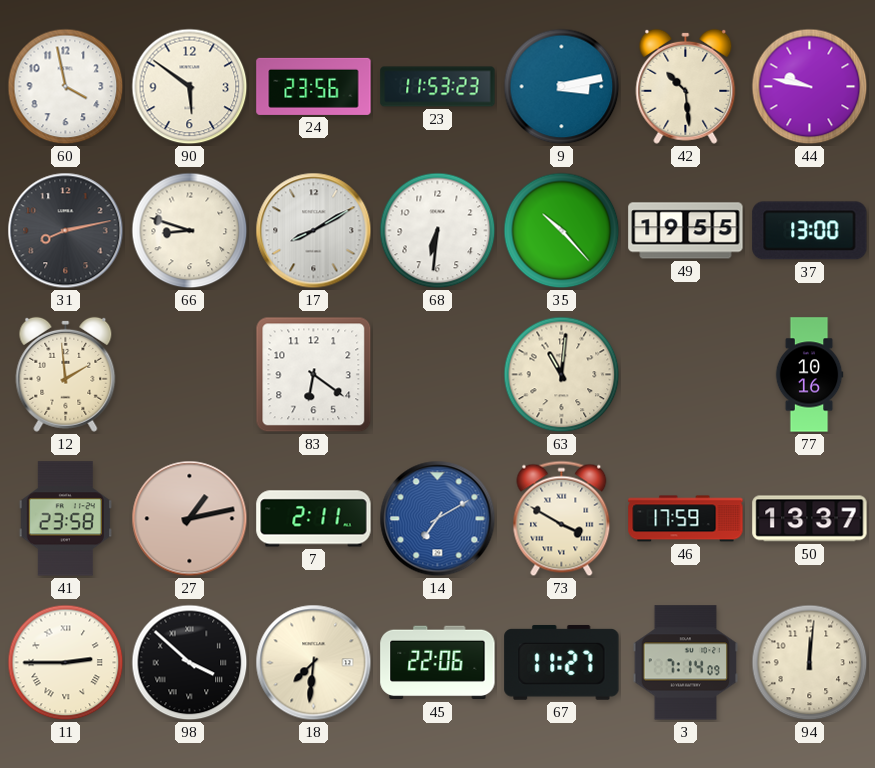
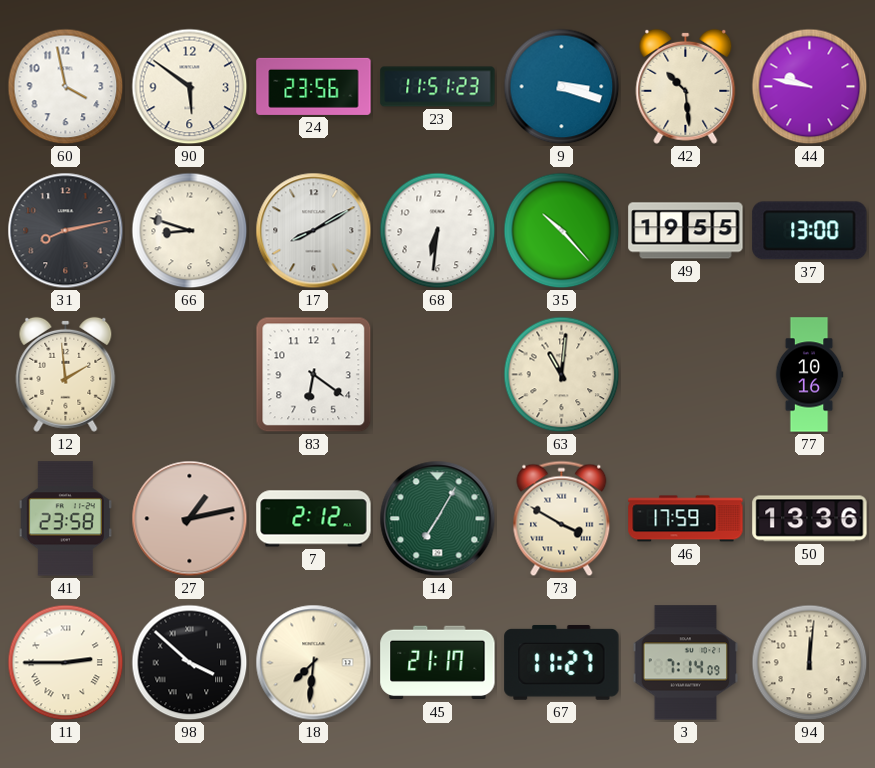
23: 11:53 -> 11:51
9: 3:13 -> 3:18
7: 2:11 -> 2:12
14: 7:10 -> 7:05
14 dial: blue -> green
50: 13:37 -> 13:36
45: 22:06 -> 21:17
